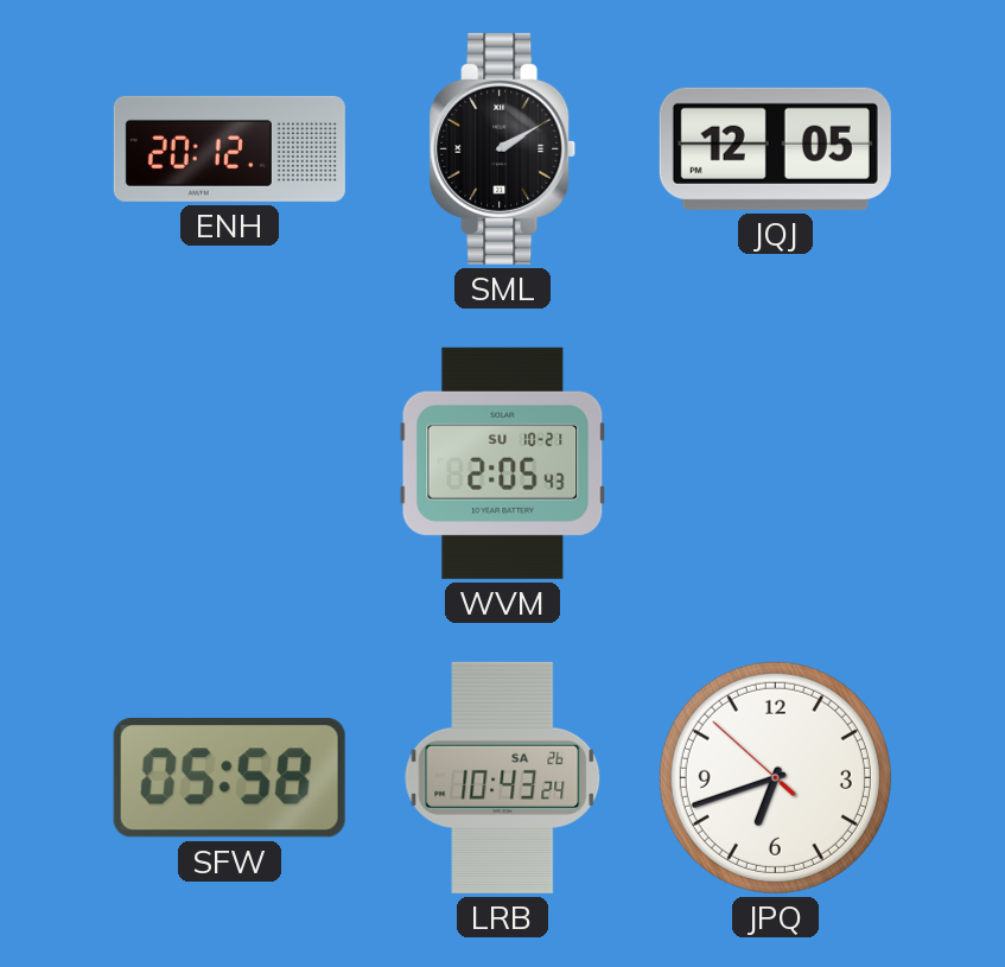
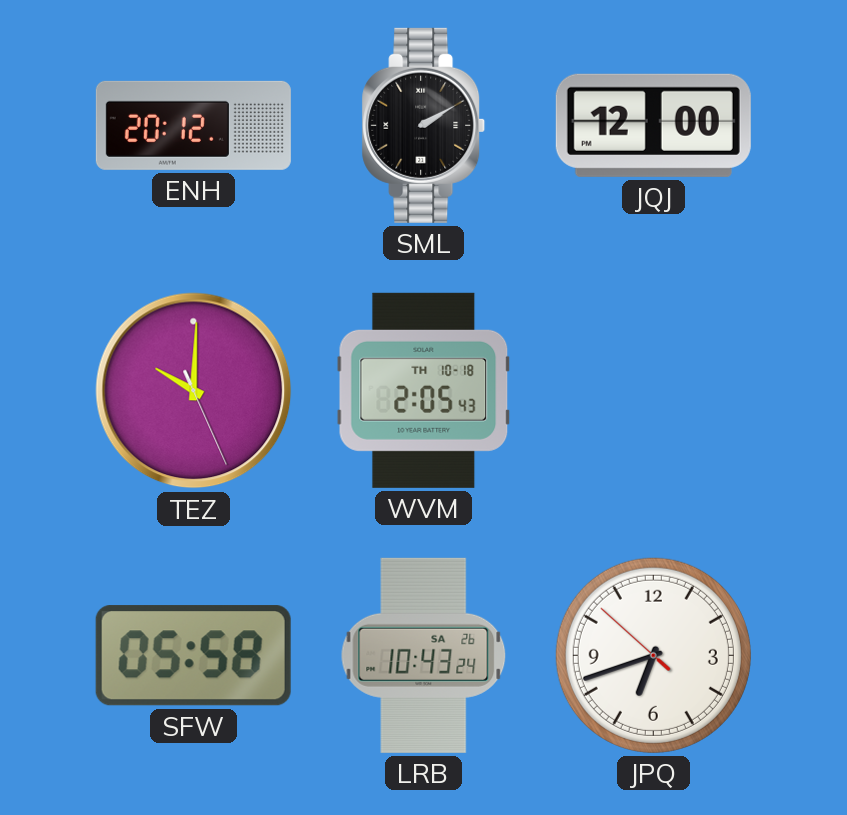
JQJ: 12:05 -> 12:00
TEZ: none -> 10:00
WVM date: SU 10-21 -> TH 10-18
